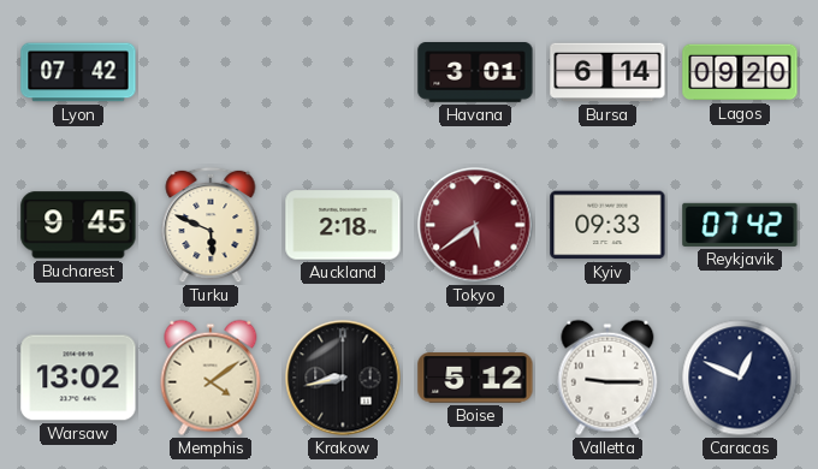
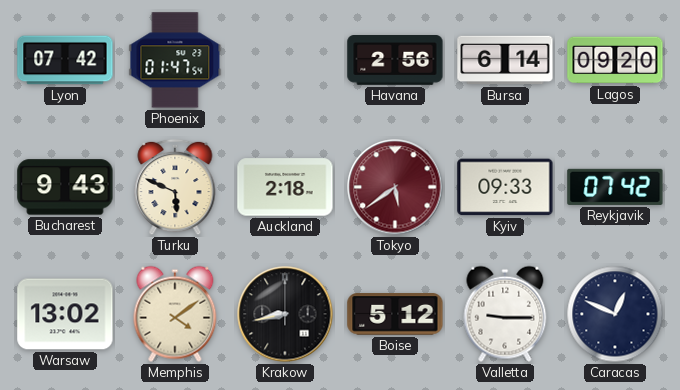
Phoenix: none -> 01:47
Havana: 3:01 -> 2:56
Bucharest: 9:45 -> 9:43
